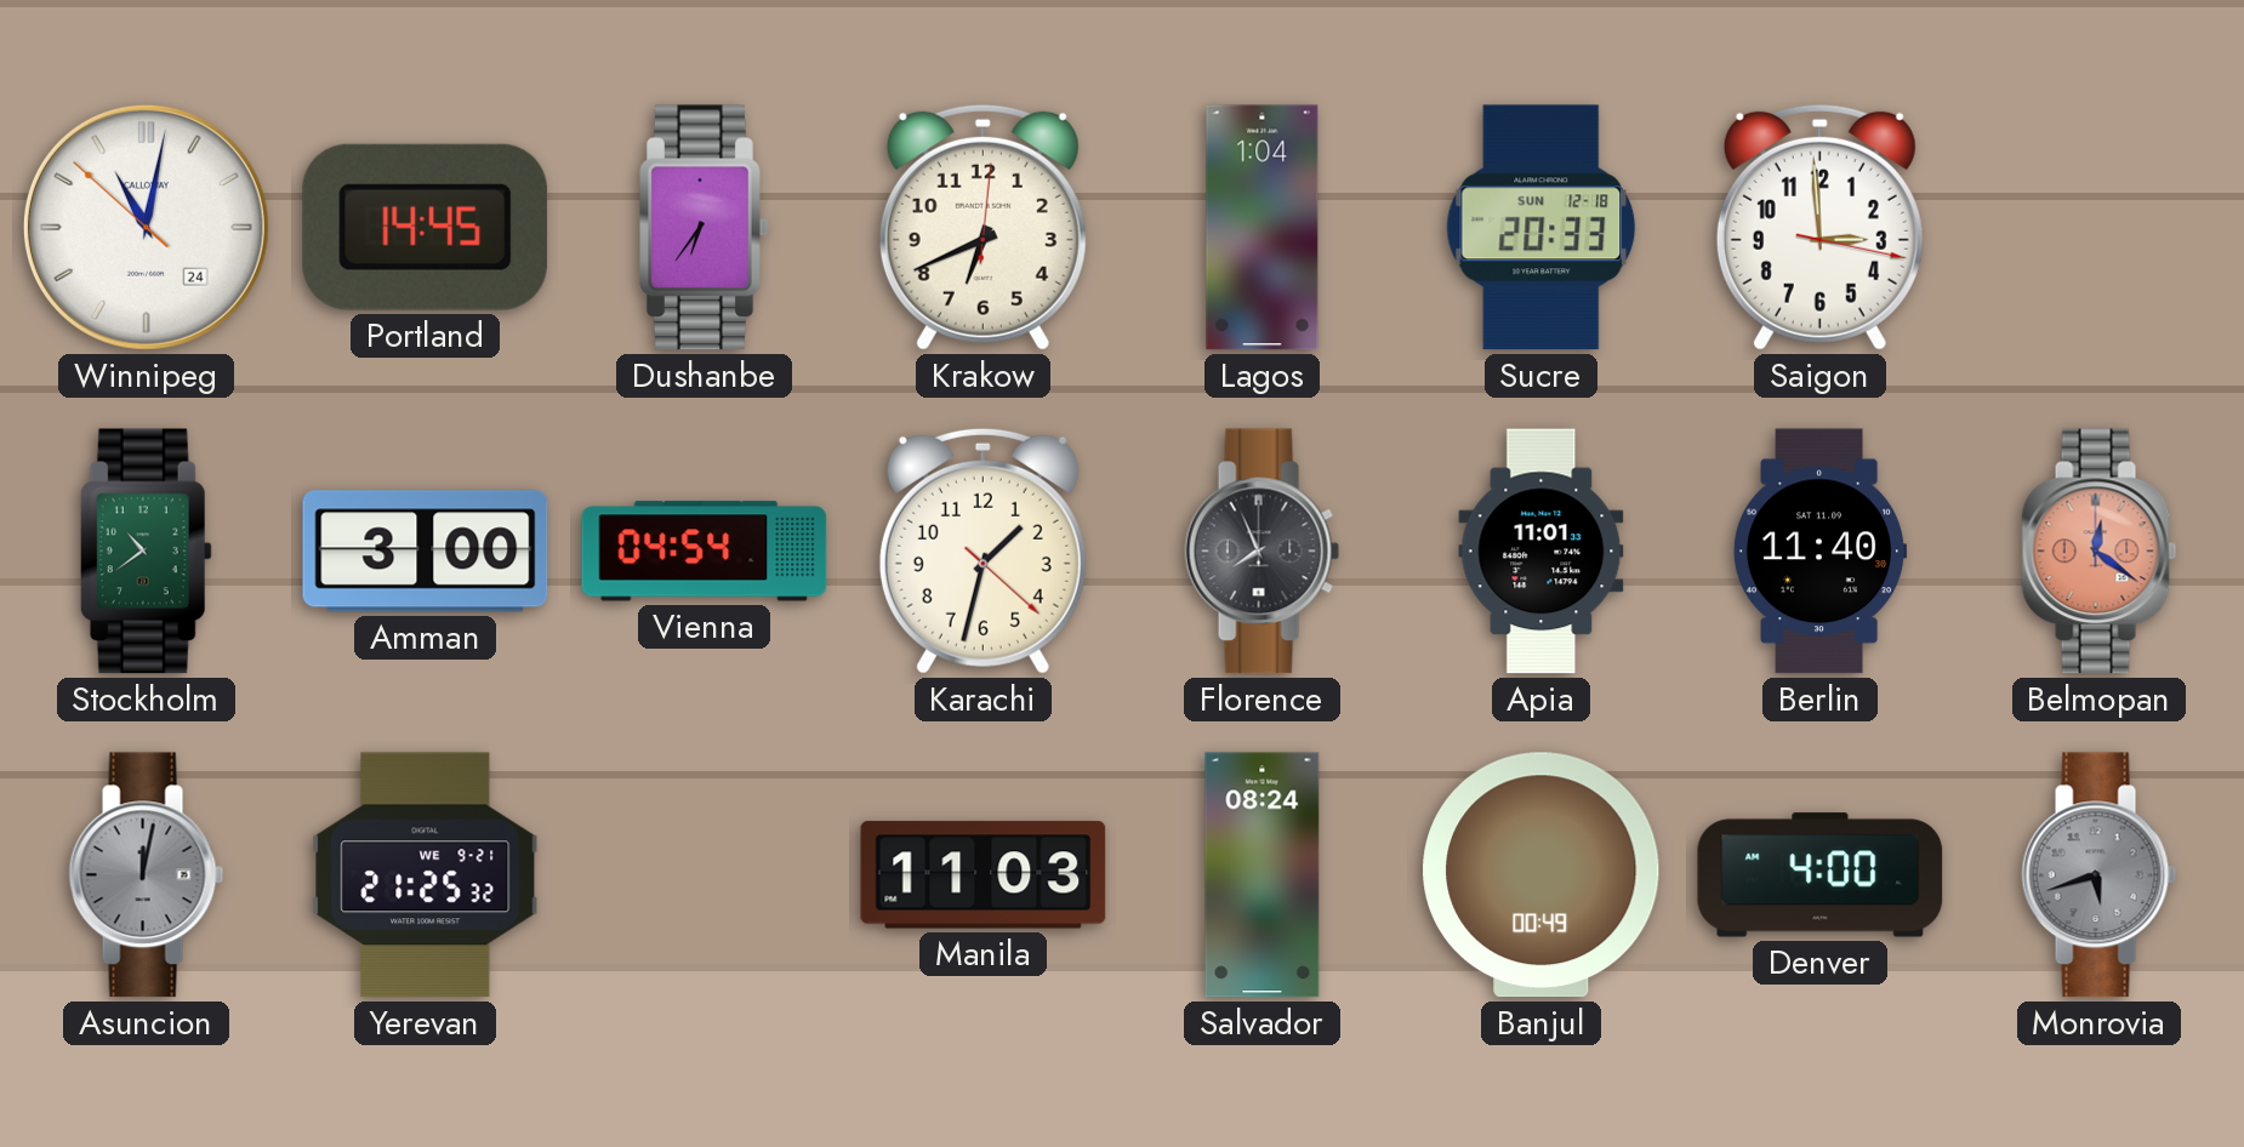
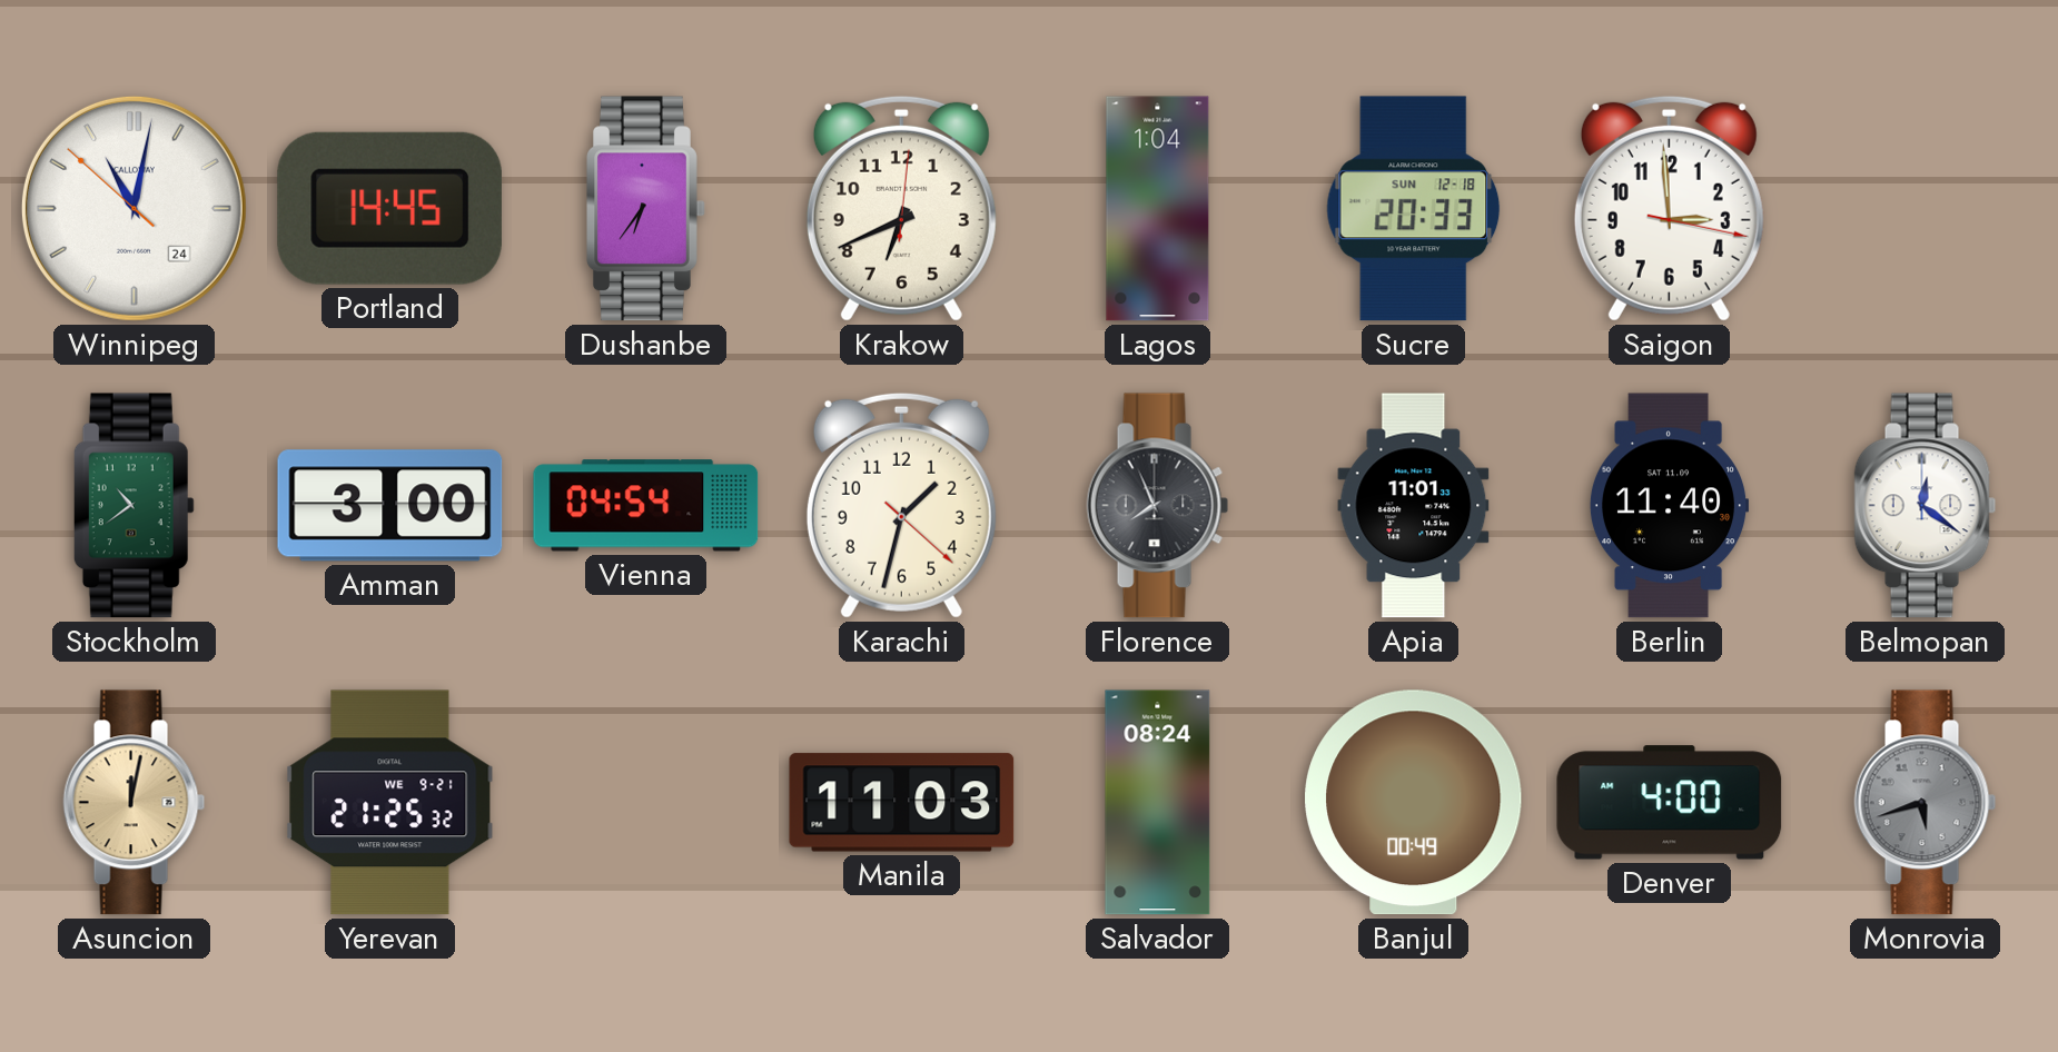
Belmopan dial: salmon -> white
Asuncion dial: grey -> champagne
